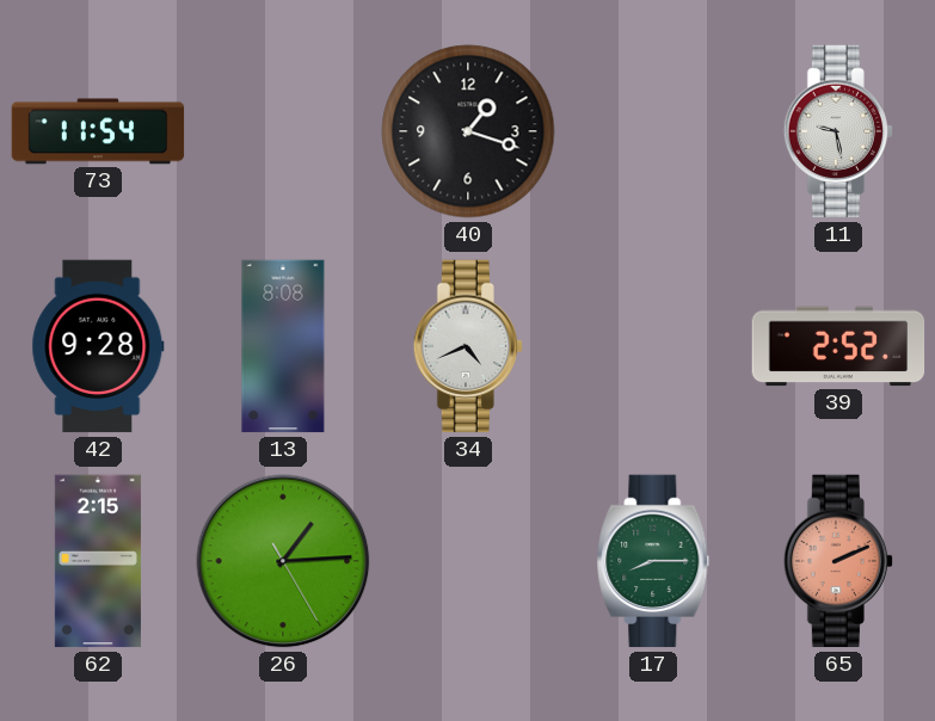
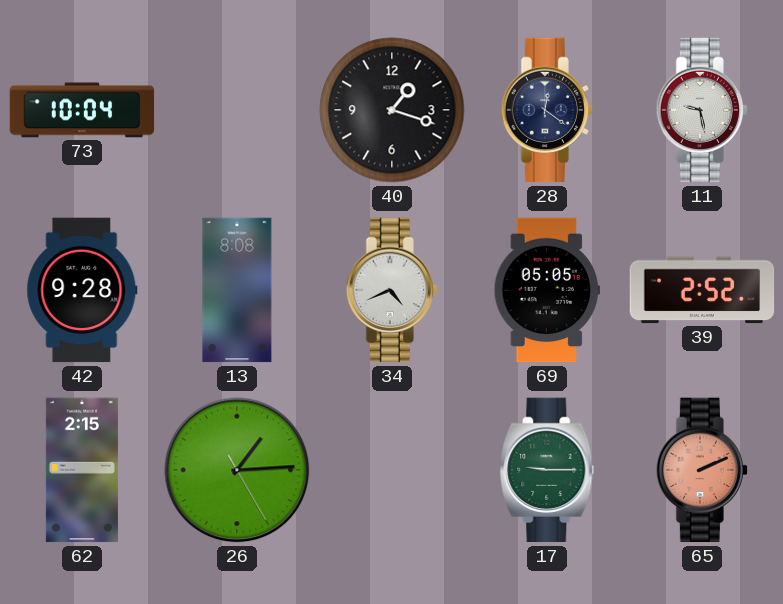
73: 11:54 -> 10:04
28: none -> 12:21
69: none -> 05:05
17: 8:15 -> 9:15
